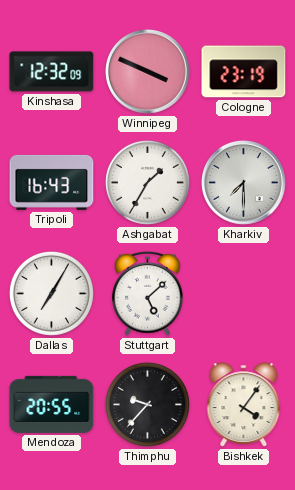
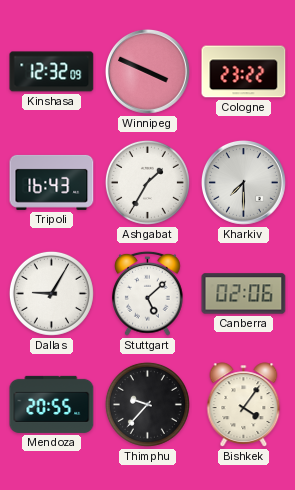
Cologne: 23:19 -> 23:22
Dallas: 7:05 -> 9:05
Canberra: none -> 02:06
